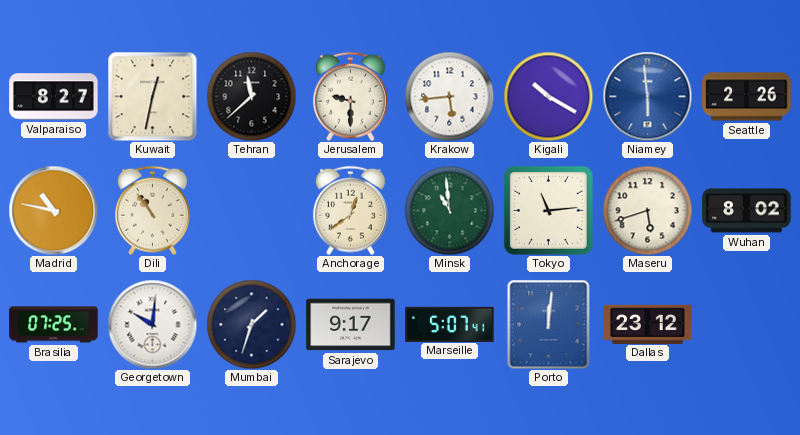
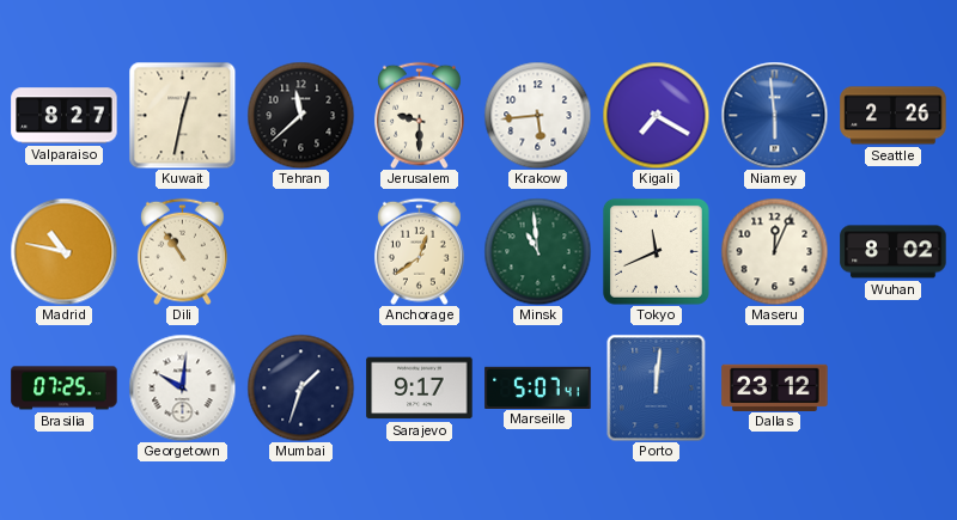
Kigali: 10:20 -> 7:20
Tokyo: 11:14 -> 11:41
Maseru: 5:42 -> 12:04
